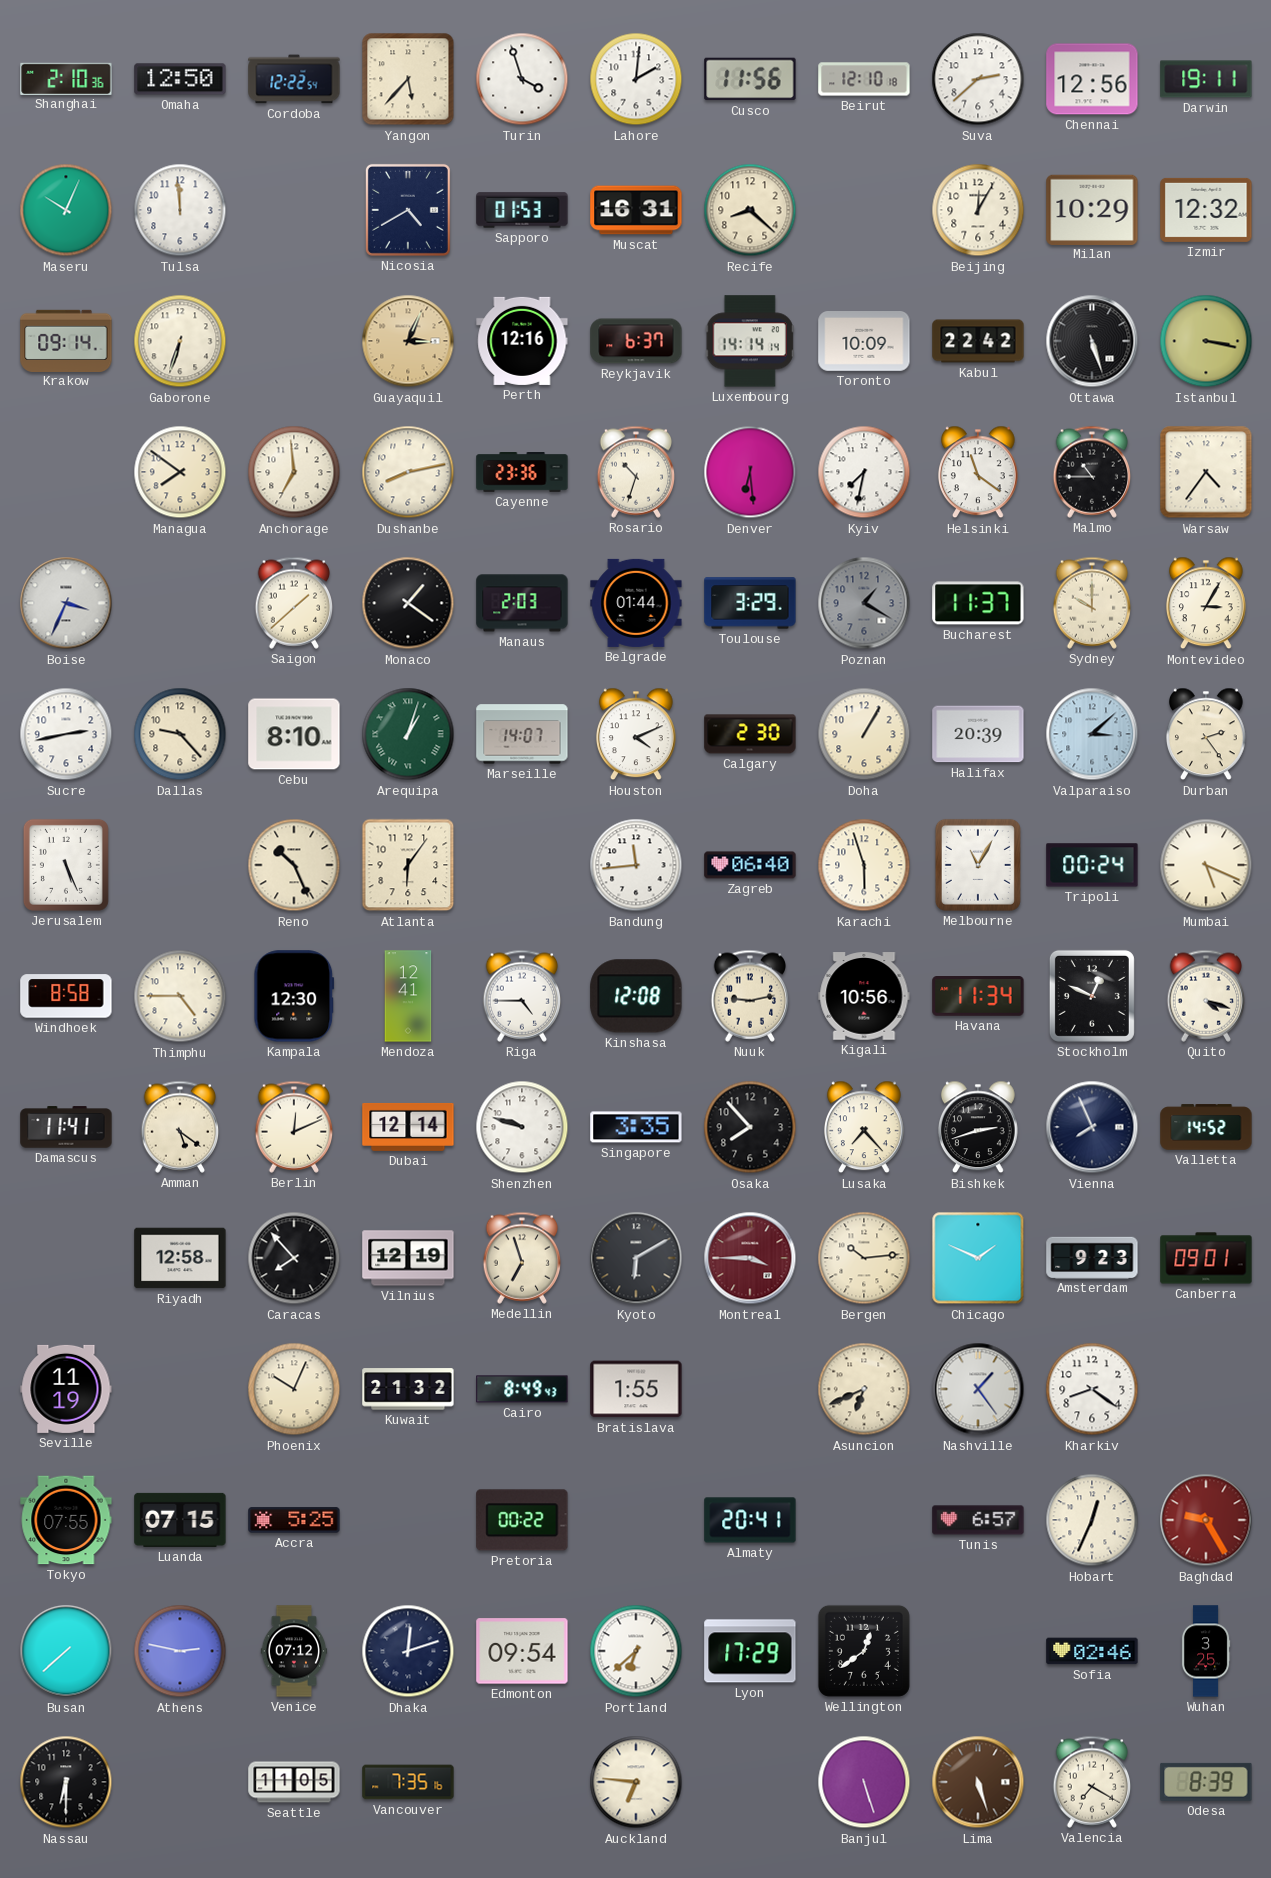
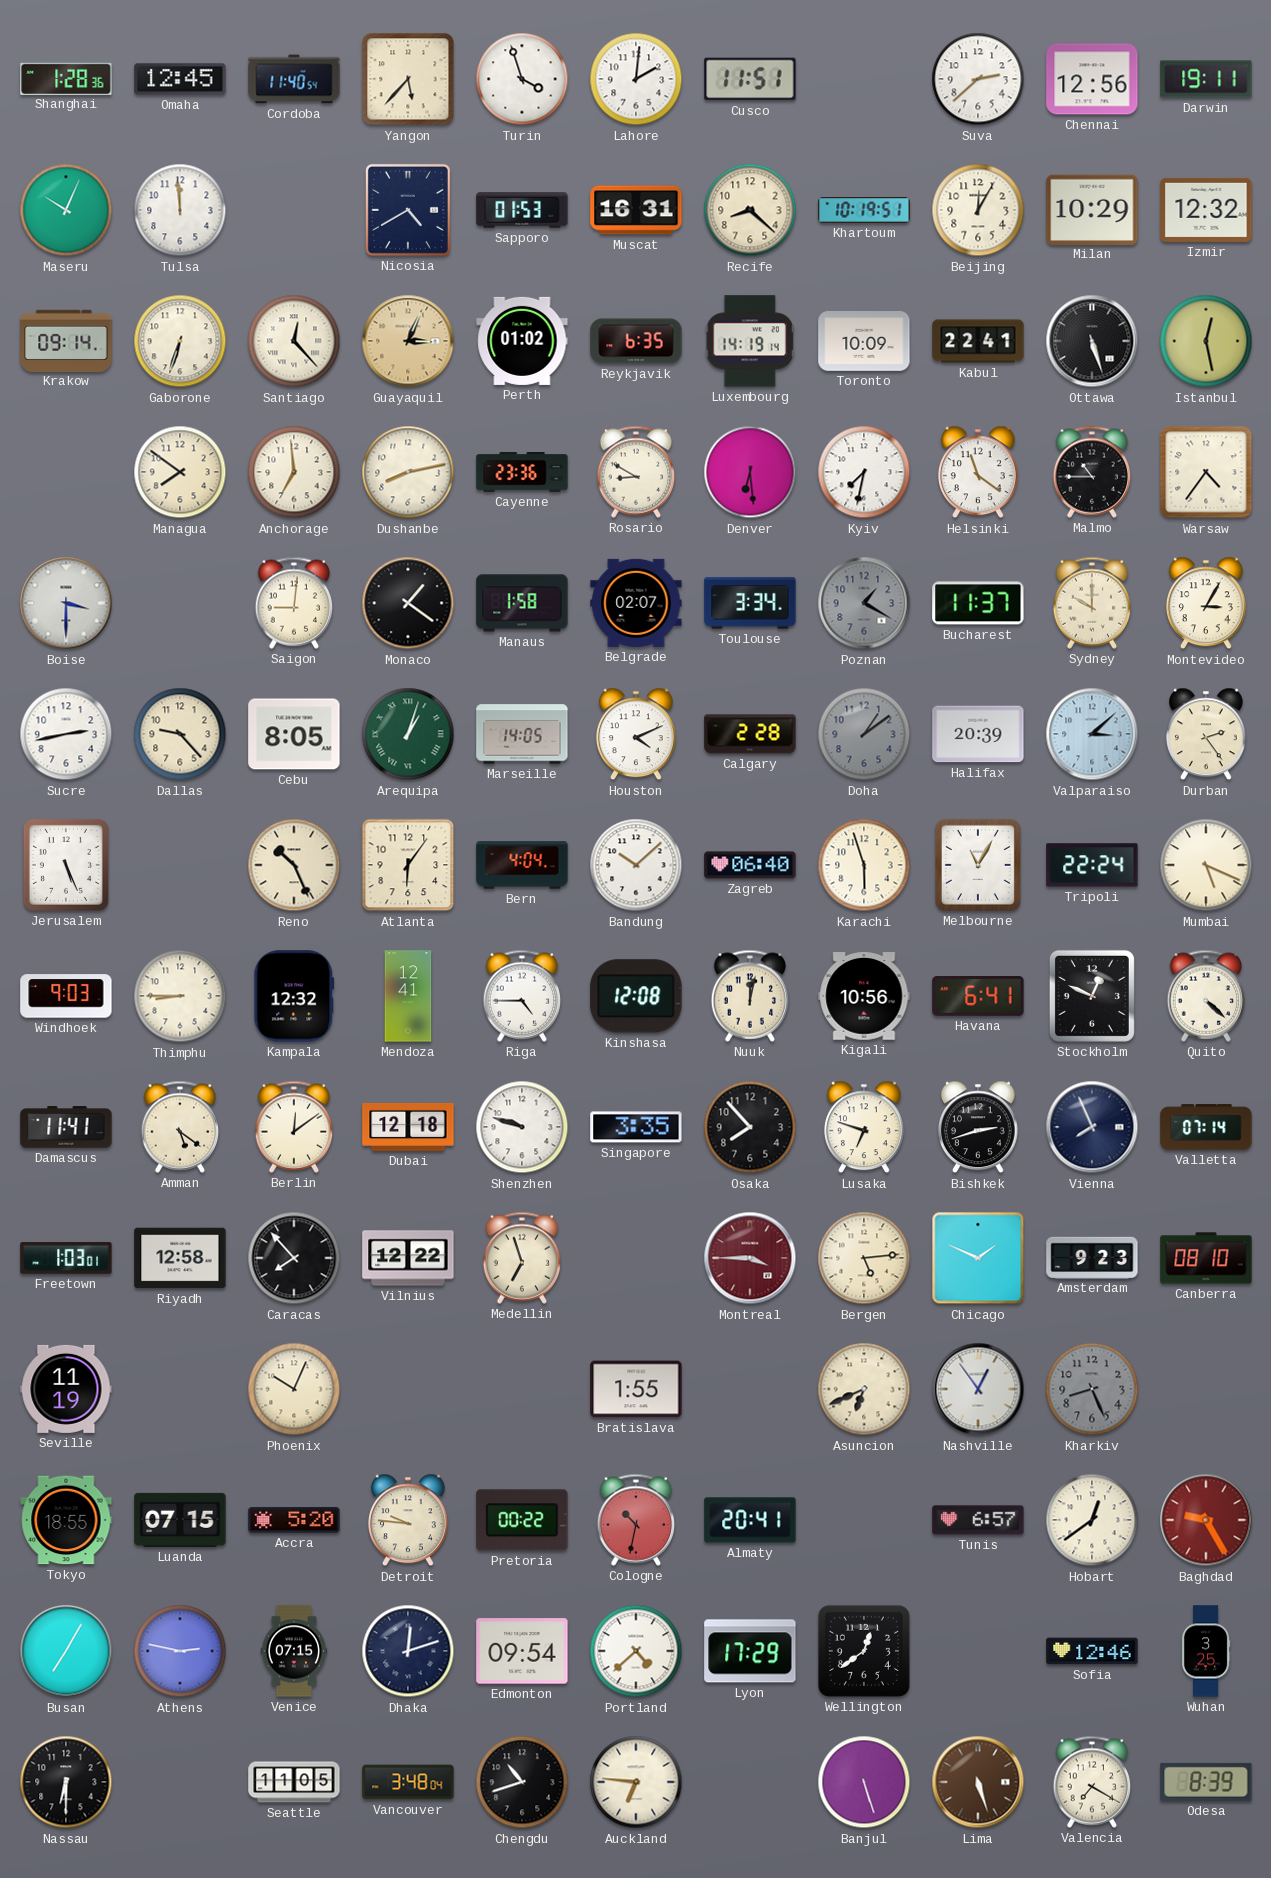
Shanghai: 2:10 -> 1:28
Omaha: 12:50 -> 12:45
Cordoba: 12:22 -> 11:40
Cusco: 11:56 -> 11:51
Beirut: 12:10 -> none
Khartoum: none -> 10:19
Santiago: none -> 12:23
Perth: 12:16 -> 01:02
Reykjavik: 6:37 -> 6:35
Luxembourg: 14:14 -> 14:19
Kabul: 22:42 -> 22:41
Istanbul: 3:17 -> 12:28
Rosario: 10:33 -> 8:50
Boise: 3:34 -> 3:30
Saigon: 1:38 -> 9:01
Manaus: 2:03 -> 1:58
Belgrade: 01:44 -> 02:07
Toulouse: 3:29 -> 3:34
Cebu: 8:10 -> 8:05
Marseille: 14:07 -> 14:05
Calgary: 2:30 -> 2:28
Doha: 1:05 -> 1:09
Doha dial: cream -> grey
Bern: none -> 4:04
Bandung: 11:44 -> 10:08
Tripoli: 00:24 -> 22:24
Windhoek: 8:58 -> 9:03
Thimphu: 4:45 -> 8:45
Kampala: 12:30 -> 12:32
Nuuk: 9:13 -> 12:02
Havana: 11:34 -> 6:41
Quito: 4:18 -> 4:22
Berlin: 12:11 -> 12:09
Dubai: 12:14 -> 12:18
Lusaka: 7:23 -> 6:48
Valletta: 14:52 -> 07:14
Freetown: none -> 1:03
Vilnius: 12:19 -> 12:22
Kyoto: 6:10 -> none
Bergen: 10:14 -> 5:14
Canberra: 09:01 -> 08:10
Kuwait: 21:32 -> none
Cairo: 8:49 -> none
Nashville: 1:24 -> 12:54
Kharkiv: 8:21 -> 8:26
Kharkiv dial: white -> grey
Tokyo: 07:55 -> 18:55
Accra: 5:25 -> 5:20
Detroit: none -> 9:46
Cologne: none -> 10:32
Hobart: 12:34 -> 12:39
Busan: 7:38 -> 7:05
Venice: 07:12 -> 07:15
Portland: 6:38 -> 4:38
Sofia: 02:46 -> 12:46
Vancouver: 7:35 -> 3:48
Chengdu: none -> 10:42
